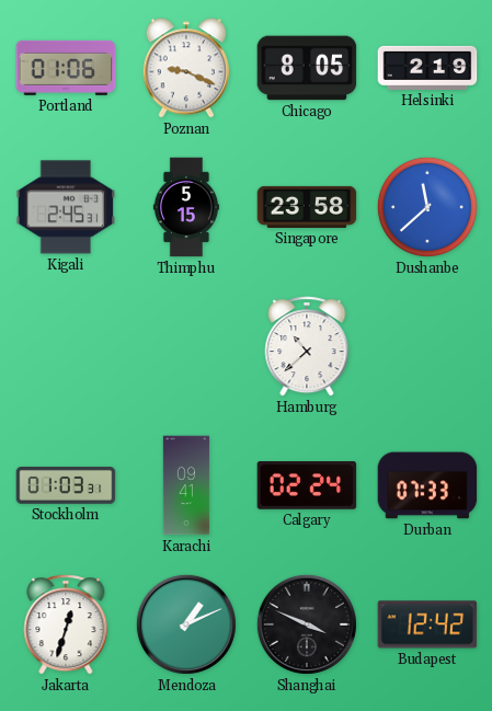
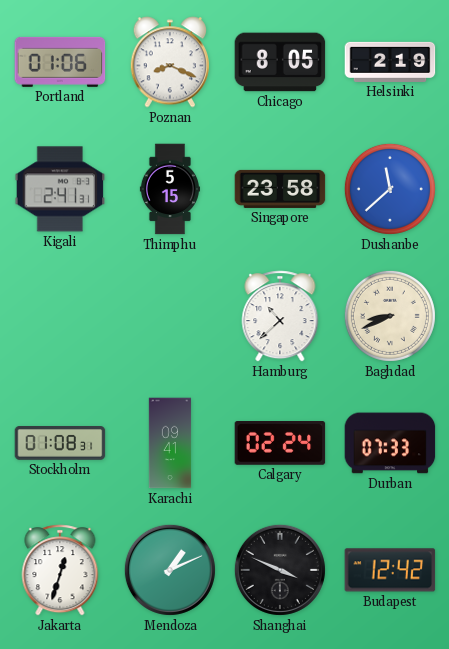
Poznan: 9:19 -> 8:19
Kigali: 2:45 -> 2:41
Baghdad: none -> 8:41
Stockholm: 01:03 -> 01:08
